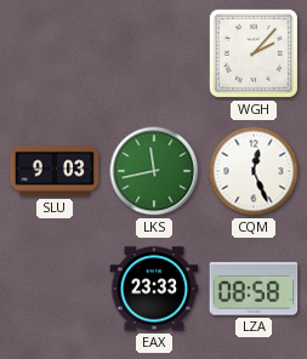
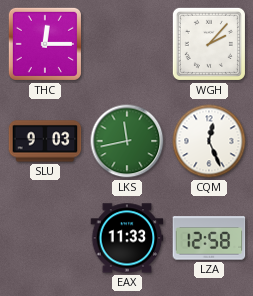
THC: none -> 12:15
EAX: 23:33 -> 11:33
LZA: 08:58 -> 12:58
